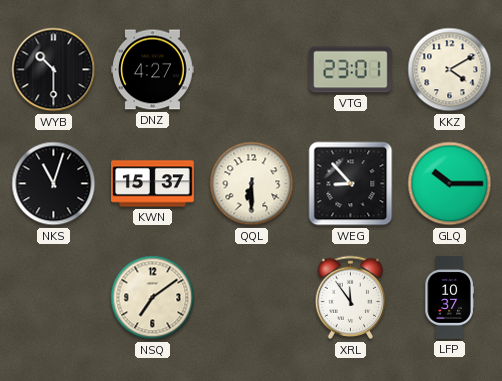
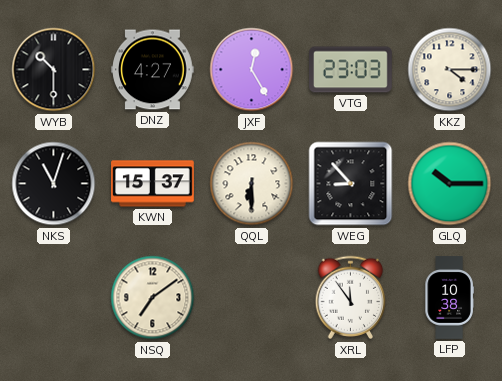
JXF: none -> 12:25
VTG: 23:01 -> 23:03
KKZ: 4:10 -> 4:15
LFP: 10:37 -> 10:38
